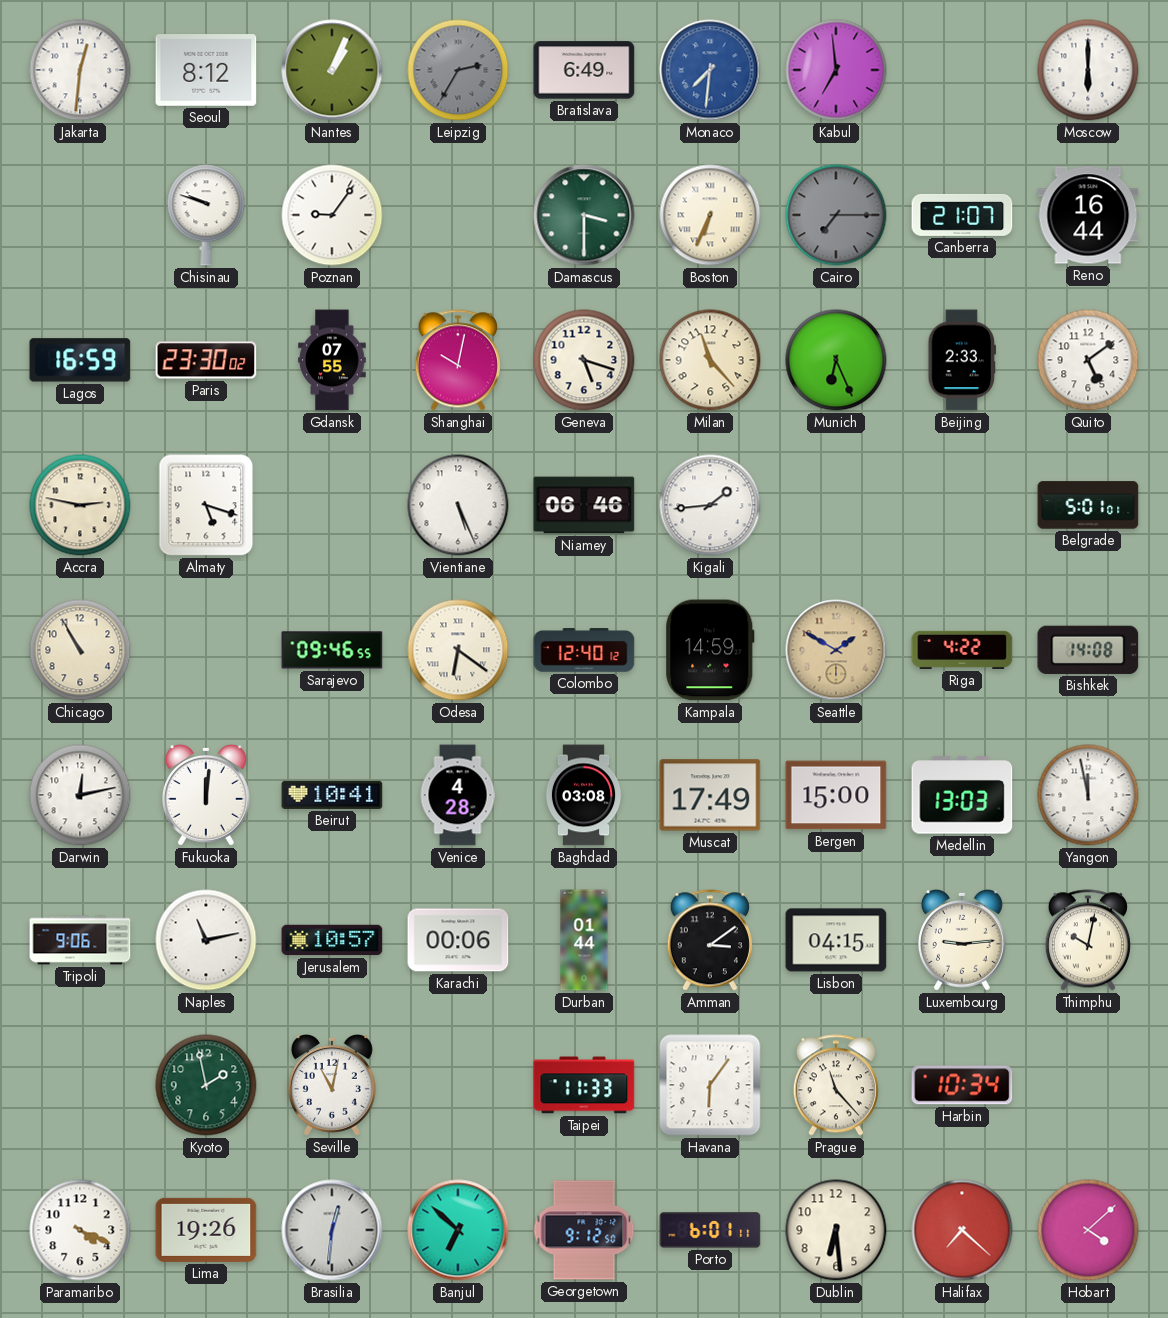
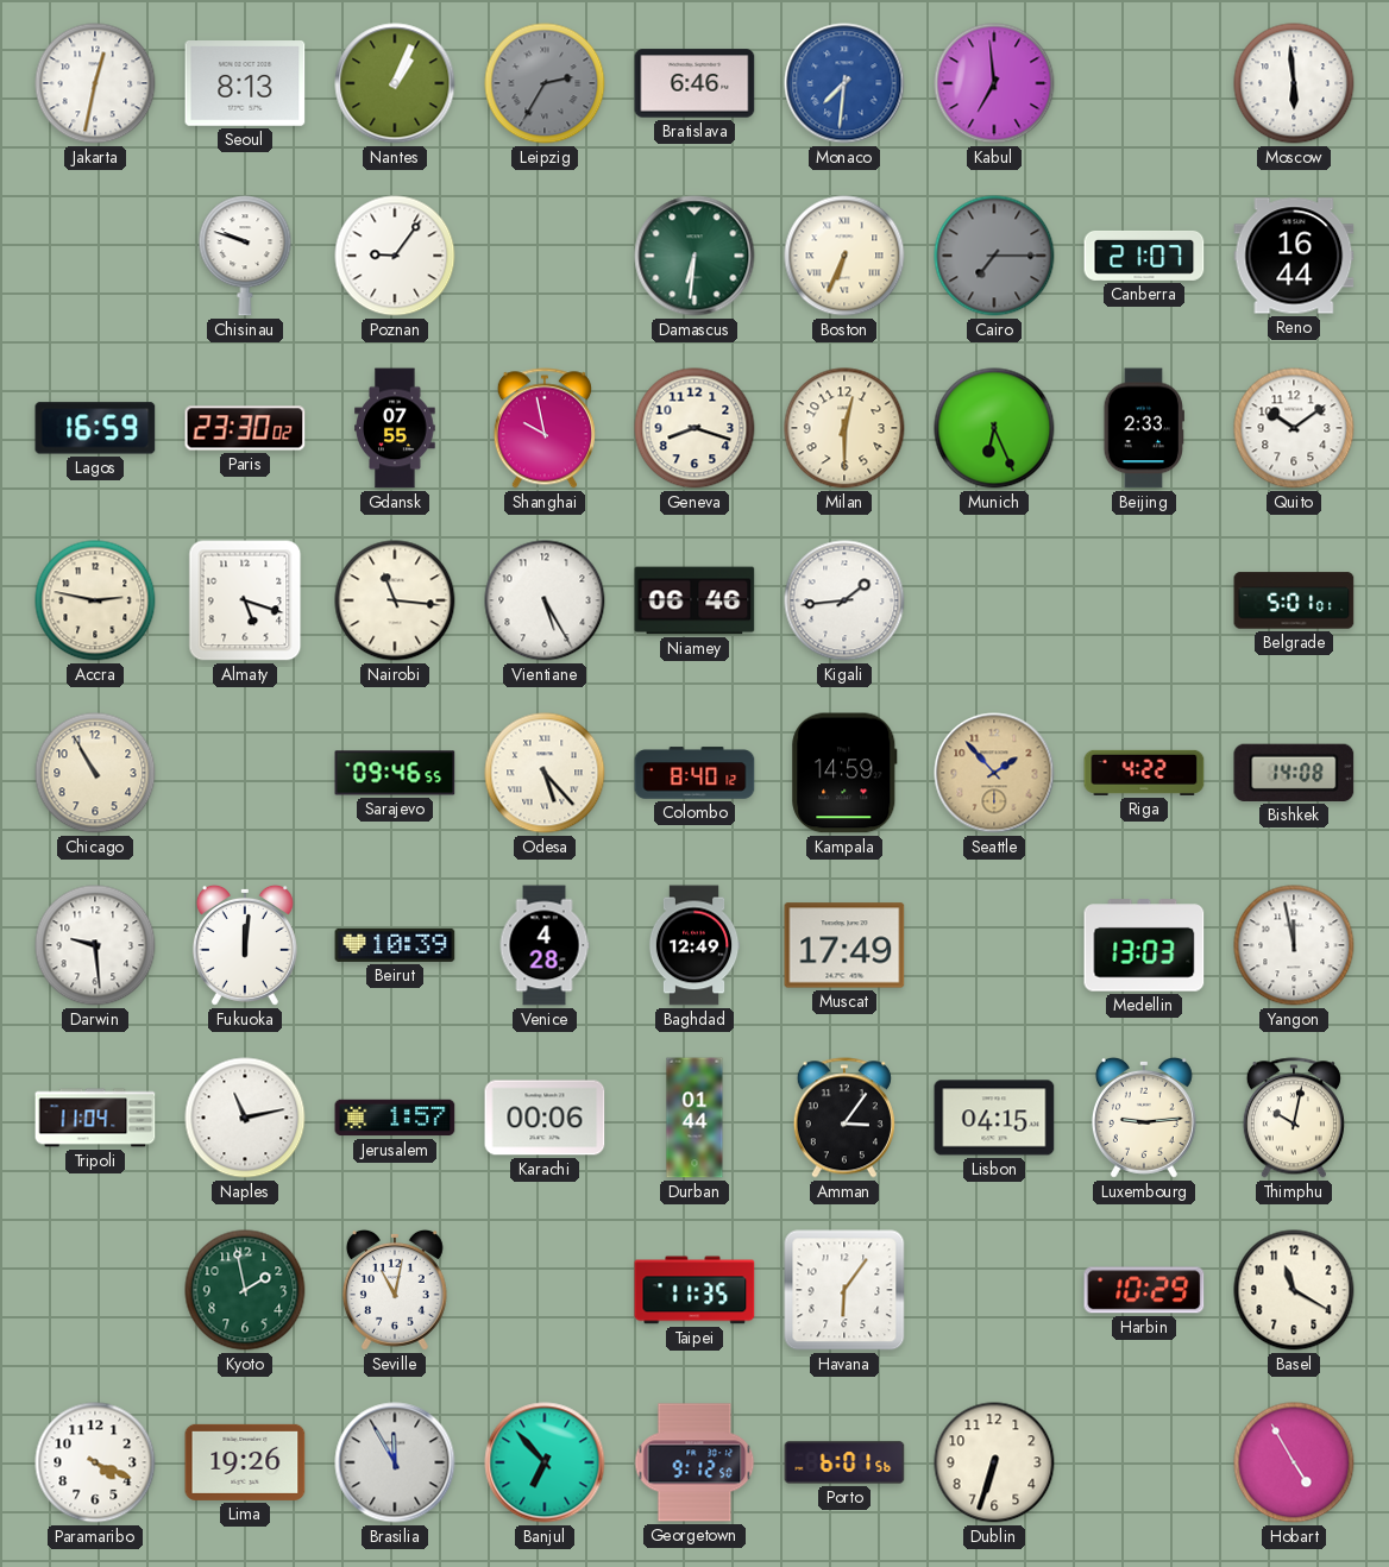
Jakarta: 12:31 -> 12:32
Seoul: 8:12 -> 8:13
Bratislava: 6:49 -> 6:46
Moscow: 6:00 -> 5:59
Damascus: 3:30 -> 6:31
Shanghai: 10:02 -> 9:58
Geneva: 5:18 -> 8:18
Milan: 11:23 -> 12:30
Quito: 5:09 -> 10:09
Nairobi: none -> 11:16
Vientiane: 5:26 -> 5:25
Odesa: 6:21 -> 5:23
Colombo: 12:40 -> 8:40
Seattle: 1:50 -> 1:53
Darwin: 12:13 -> 9:29
Beirut: 10:41 -> 10:39
Baghdad: 03:08 -> 12:49
Bergen: 15:00 -> none
Tripoli: 9:06 -> 11:04
Jerusalem: 10:57 -> 1:57
Amman: 3:09 -> 3:06
Taipei: 11:33 -> 11:35
Prague: 11:23 -> none
Harbin: 10:34 -> 10:29
Basel: none -> 11:20
Brasilia: 12:31 -> 11:55
Banjul: 6:52 -> 6:53
Porto: 6:01:11 -> 6:01:56
Dublin: 6:29 -> 6:33
Halifax: 7:22 -> none
Hobart: 4:08 -> 4:55
